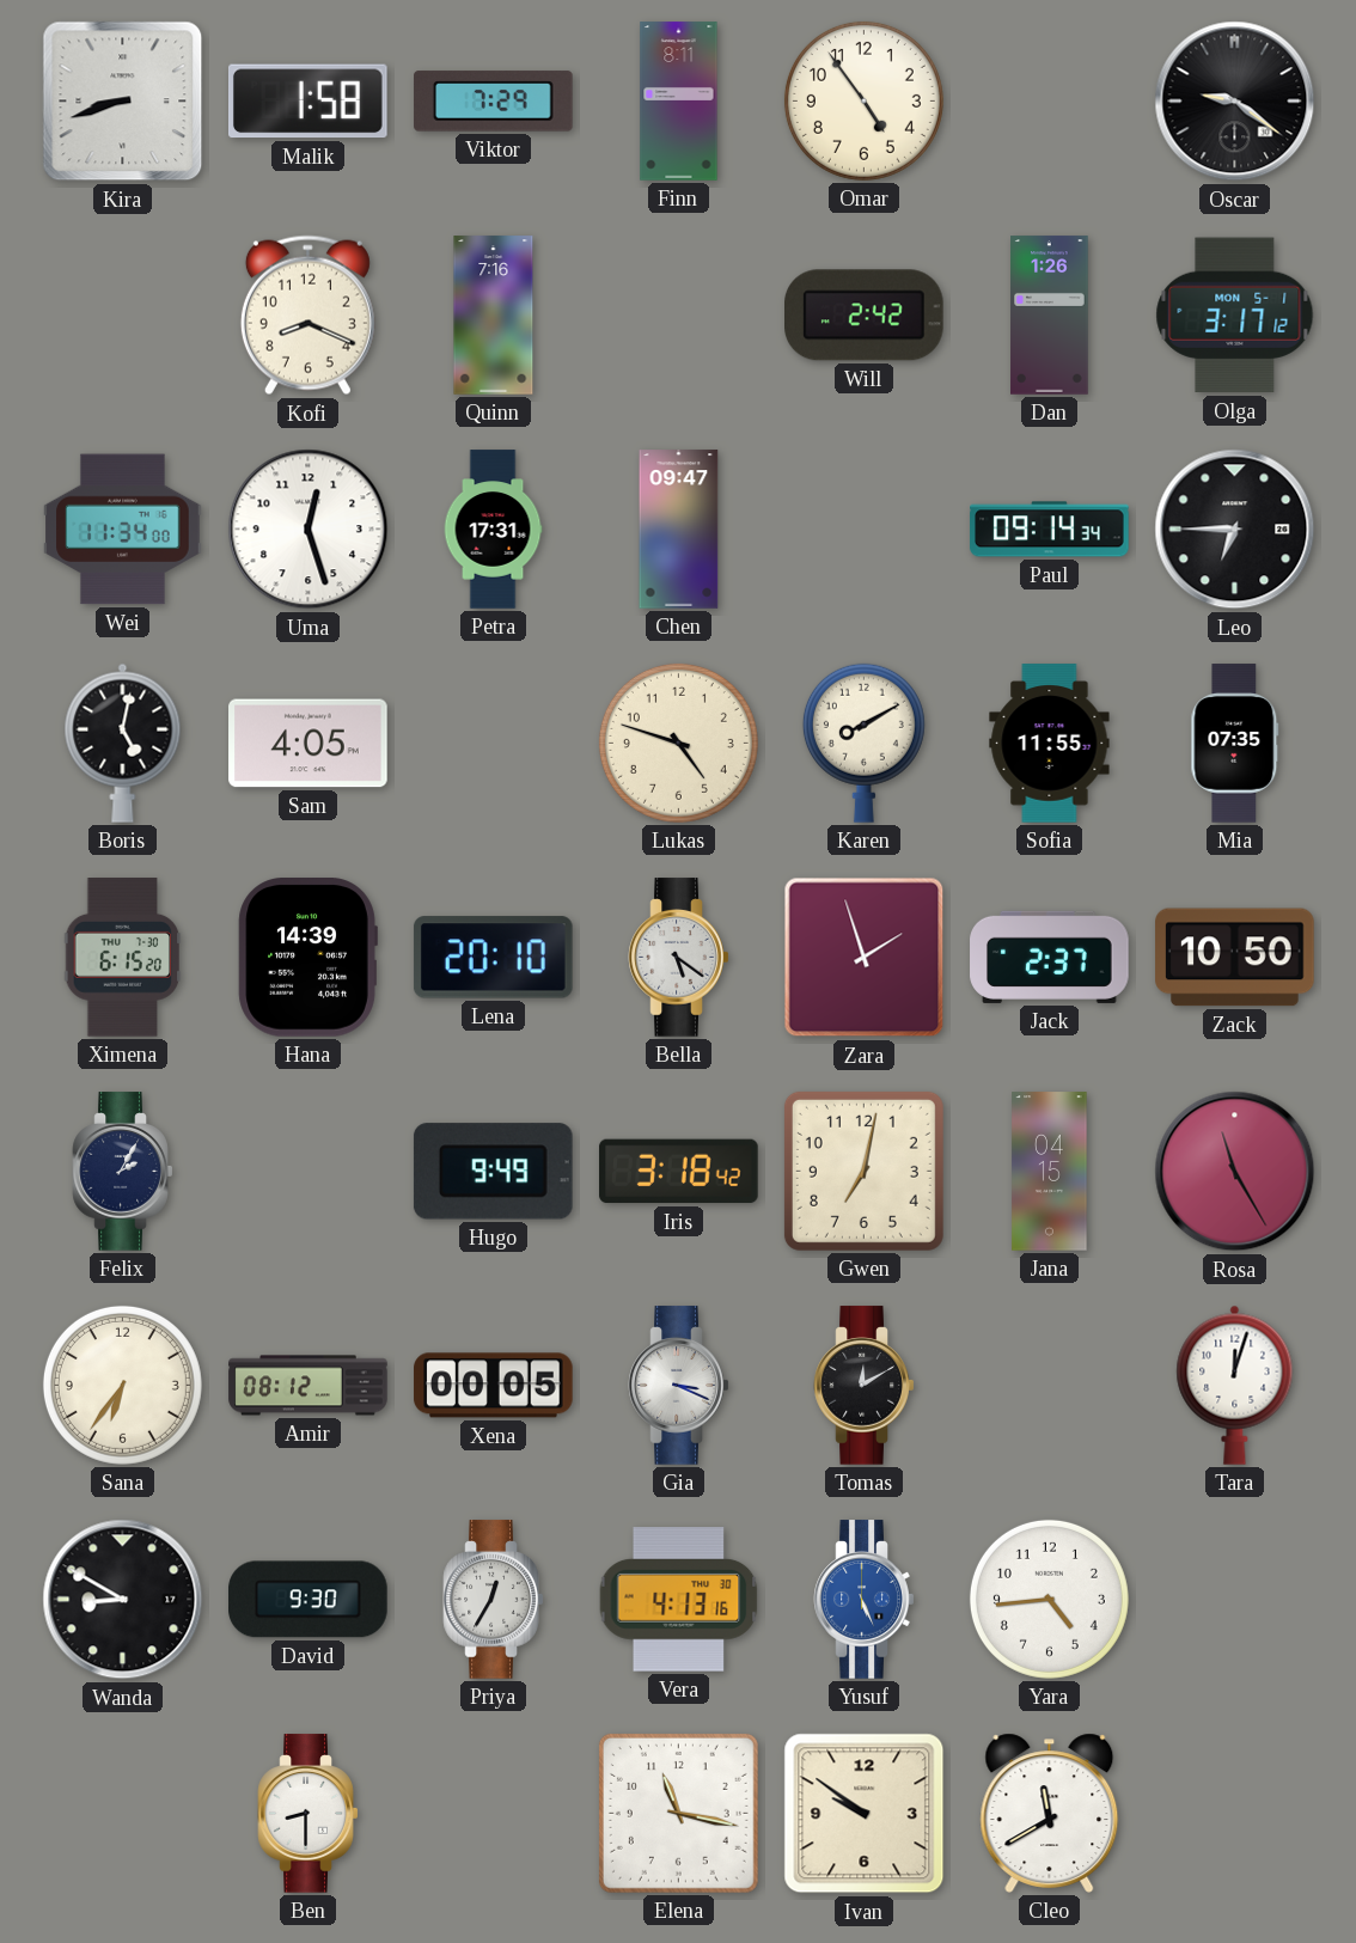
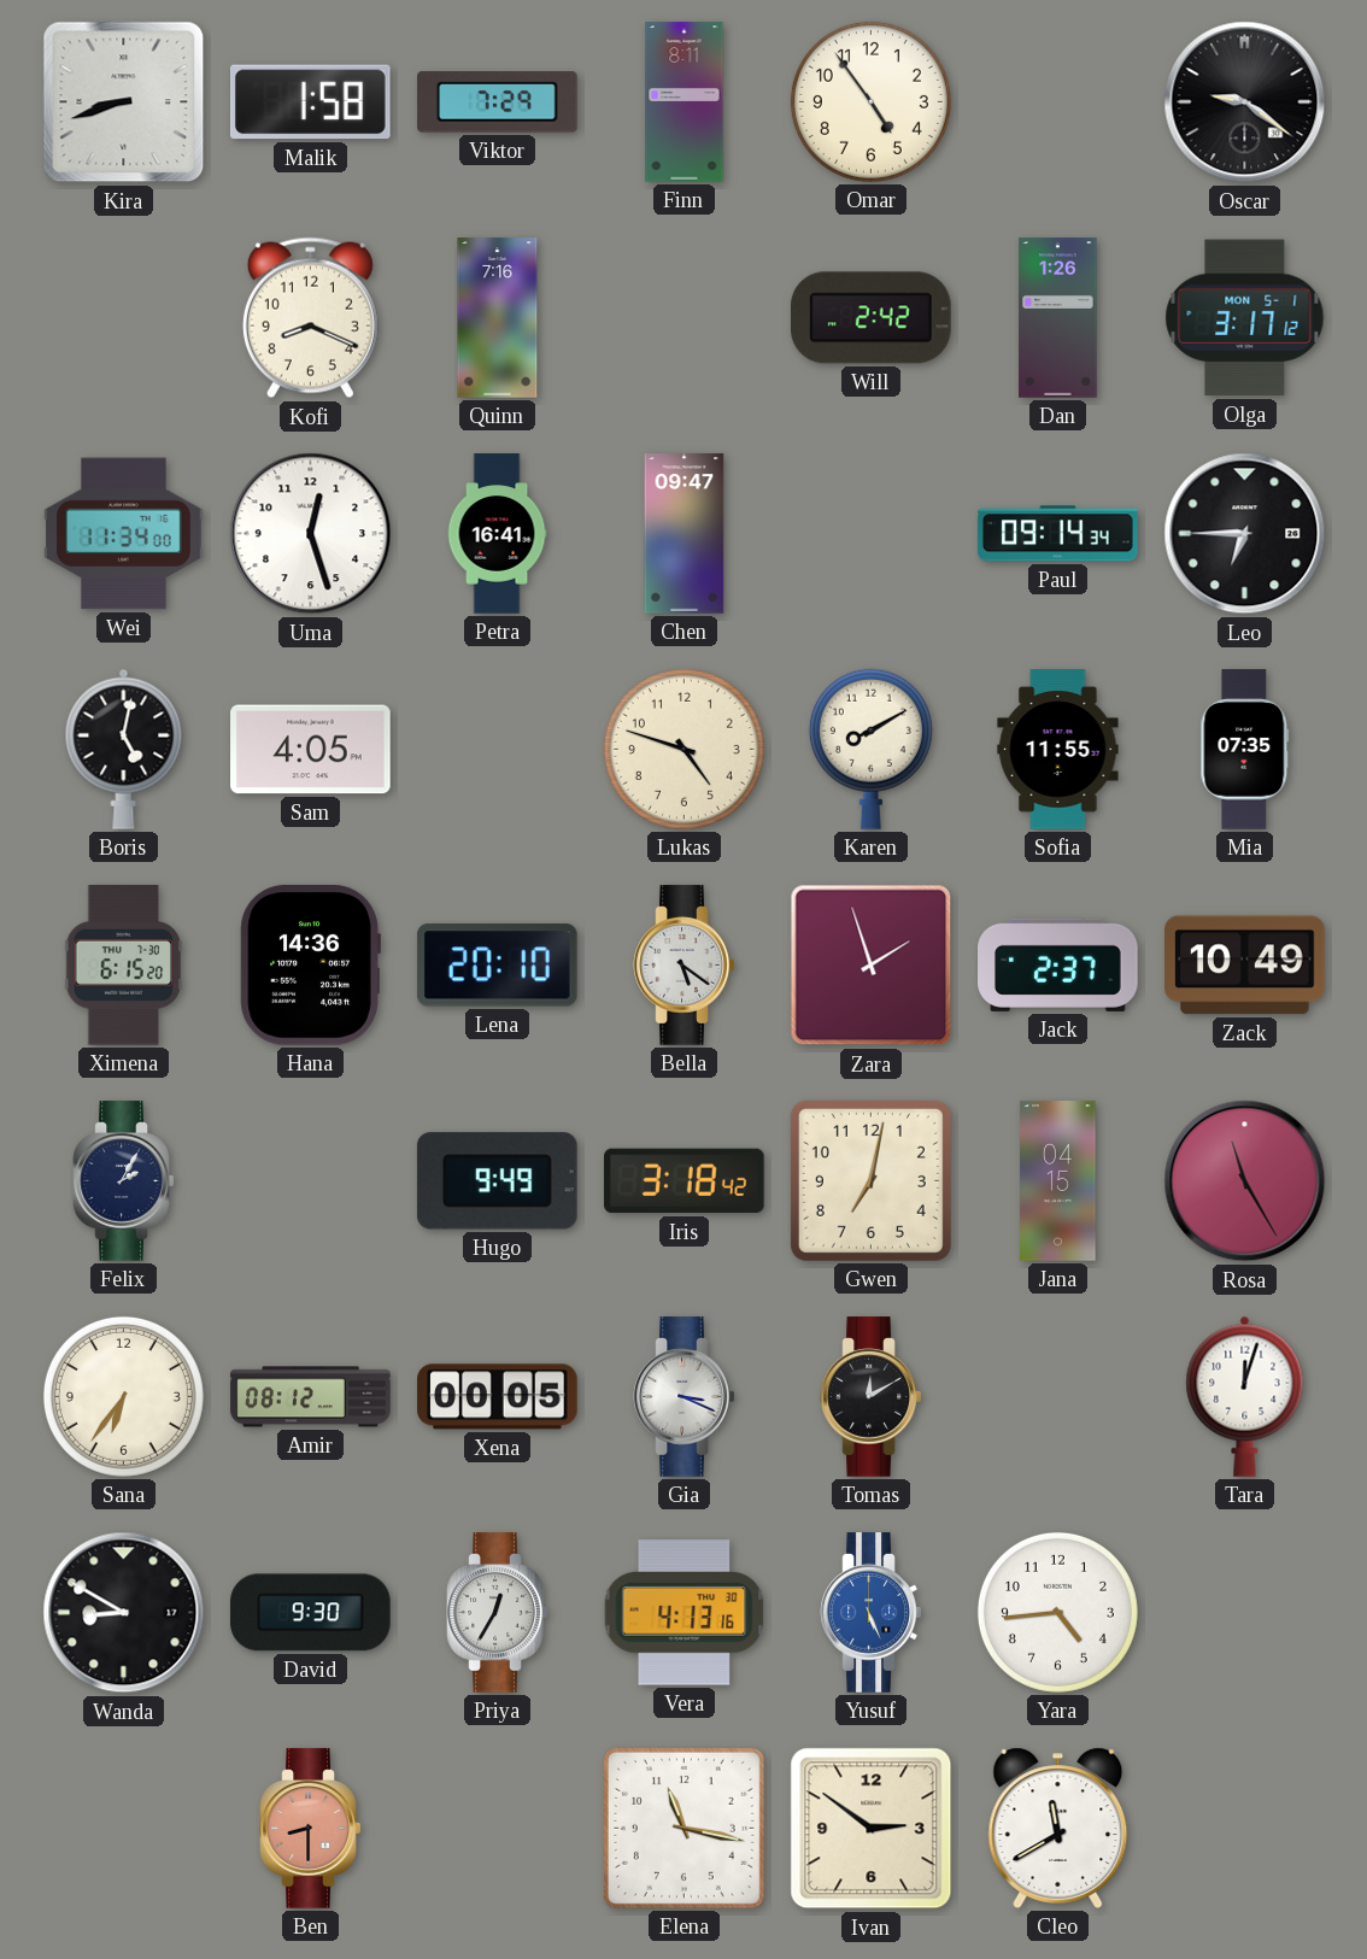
Petra: 17:31 -> 16:41
Hana: 14:39 -> 14:36
Zack: 10:50 -> 10:49
Ben dial: white -> salmon
Ivan: 9:51 -> 2:51
